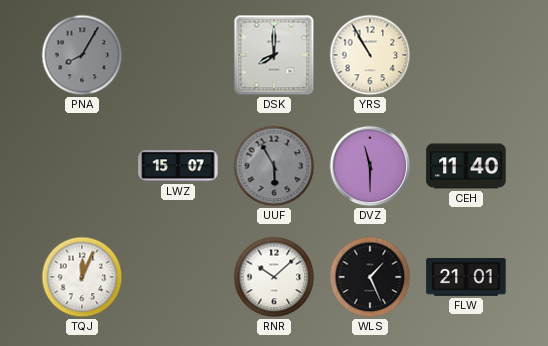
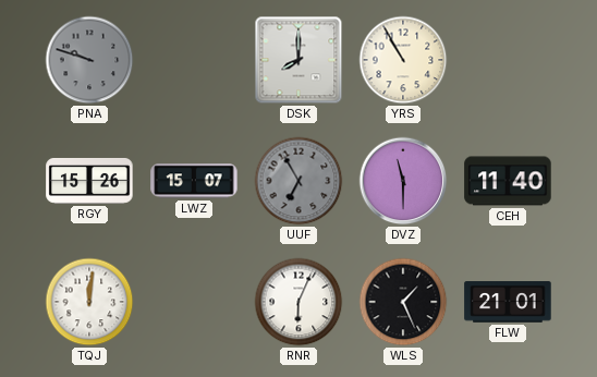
PNA: 8:05 -> 9:48
RGY: none -> 15:26
UUF: 5:55 -> 6:55
TQJ: 12:04 -> 12:01
RNR: 10:08 -> 6:04
